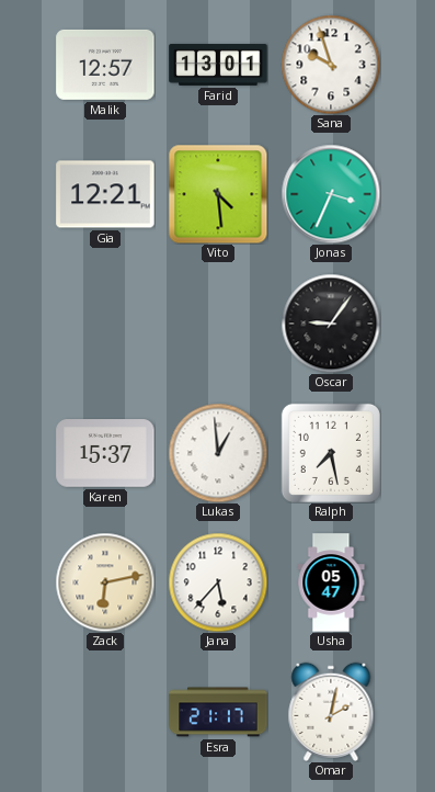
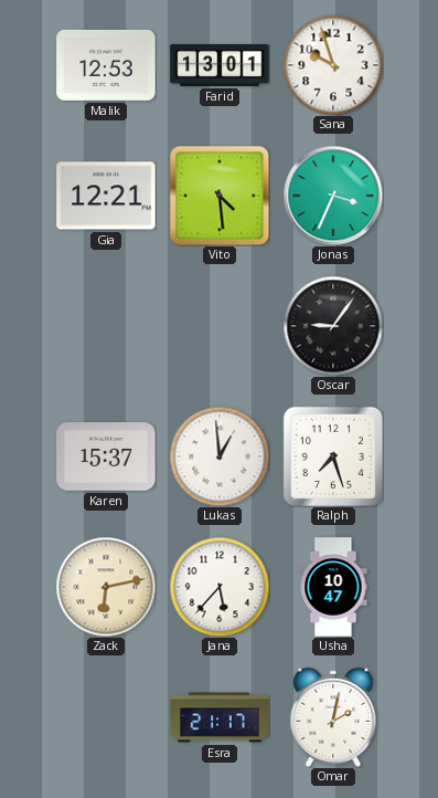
Malik: 12:57 -> 12:53
Ralph: 7:28 -> 7:27
Usha: 05:47 -> 10:47
